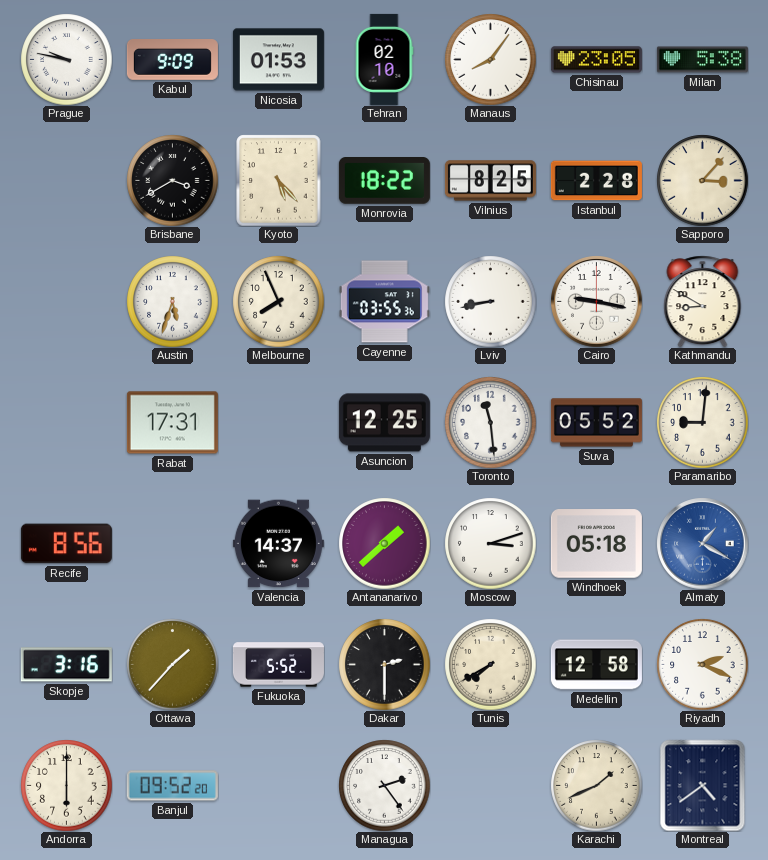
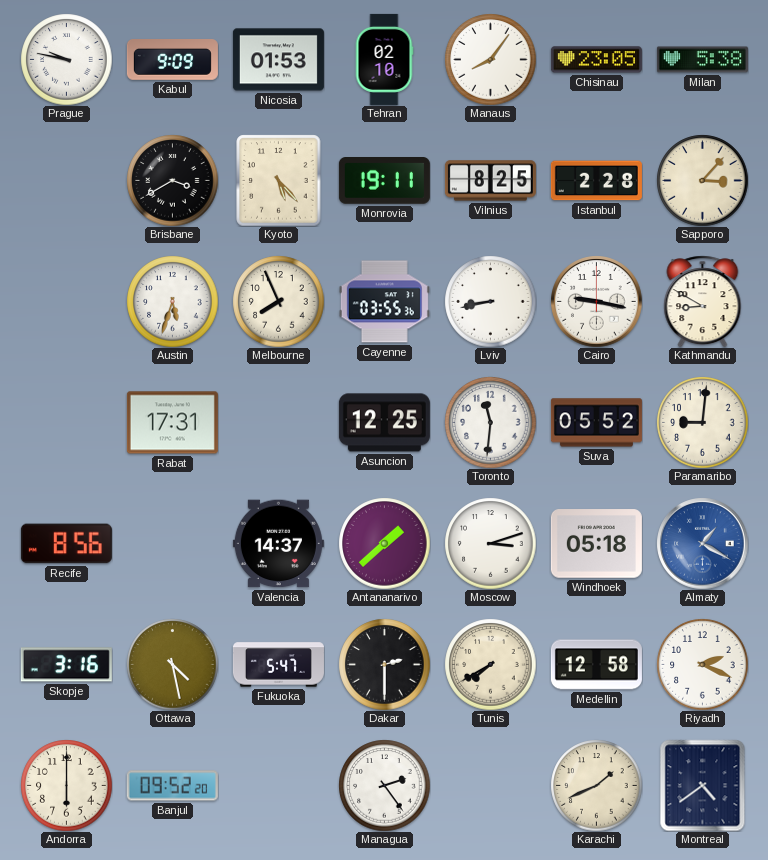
Monrovia: 18:22 -> 19:11
Toronto: 11:29 -> 11:31
Ottawa: 1:37 -> 4:28
Fukuoka: 5:52 -> 5:47
